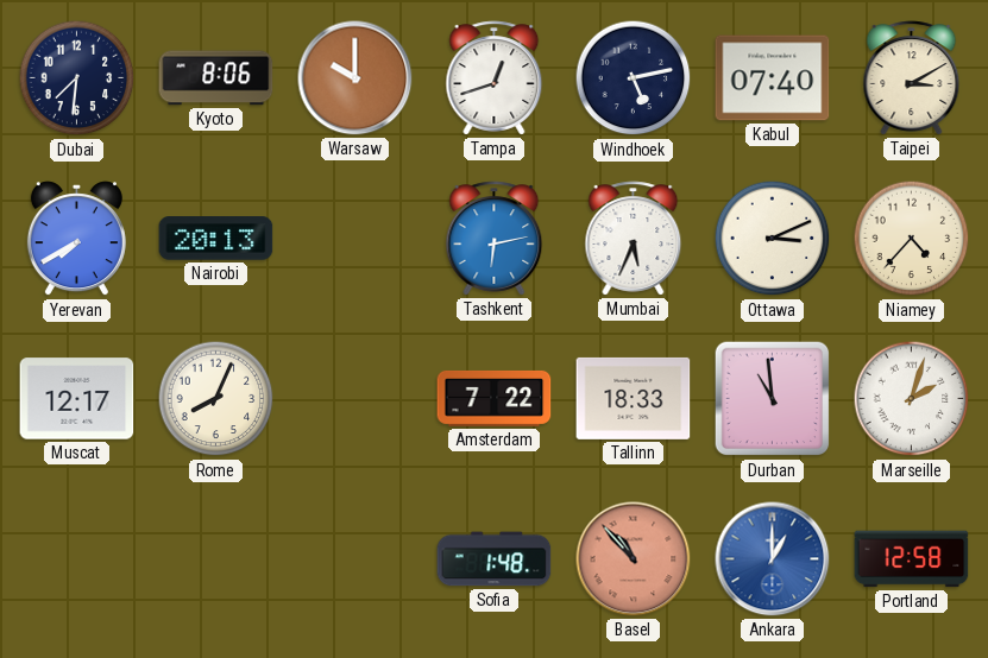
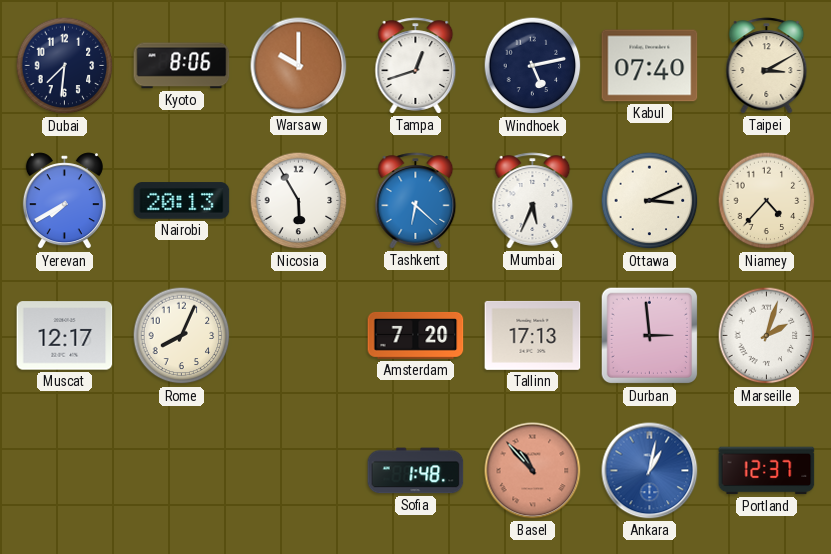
Nicosia: none -> 5:55
Tashkent: 6:13 -> 6:22
Amsterdam: 7:22 -> 7:20
Tallinn: 18:33 -> 17:13
Durban: 10:59 -> 2:59
Ankara: 1:00 -> 1:02
Portland: 12:58 -> 12:37
